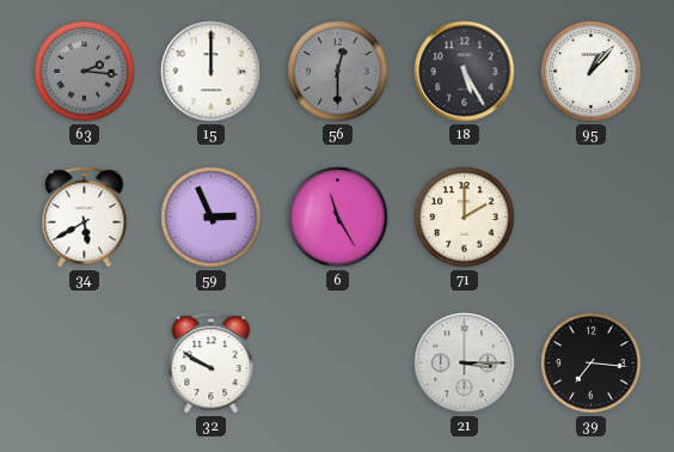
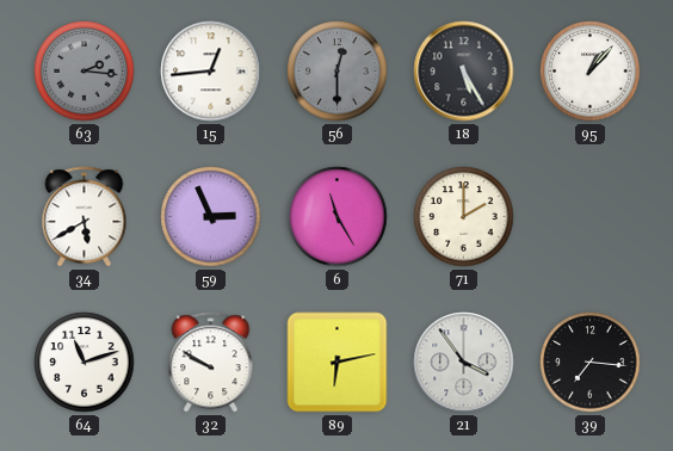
15: 12:00 -> 12:44
64: none -> 11:12
89: none -> 6:13
21: 3:15 -> 3:54
